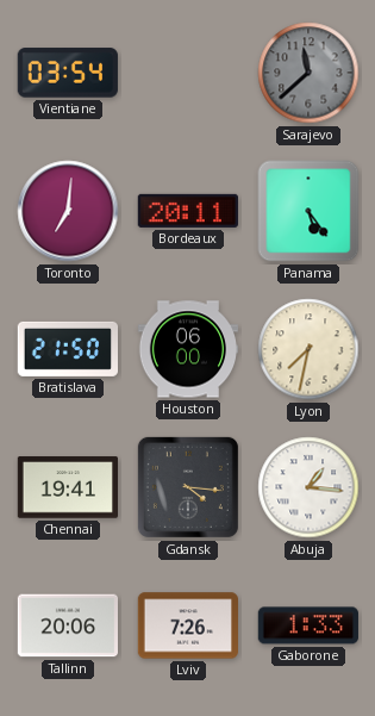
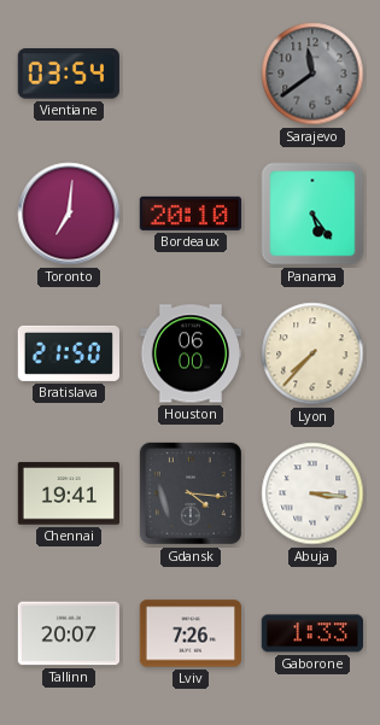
Sarajevo: 11:38 -> 11:39
Bordeaux: 20:11 -> 20:10
Lyon: 7:32 -> 7:37
Abuja: 1:16 -> 3:16
Tallinn: 20:06 -> 20:07
